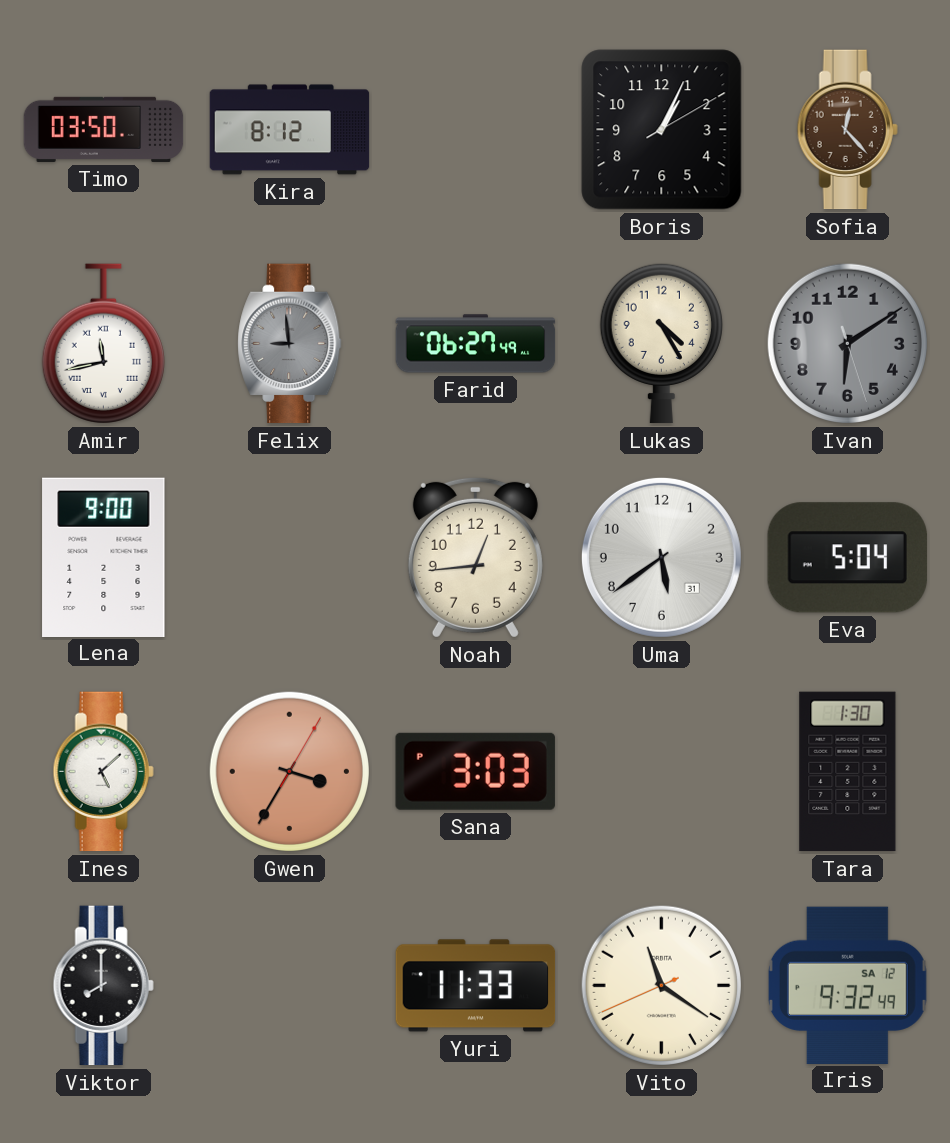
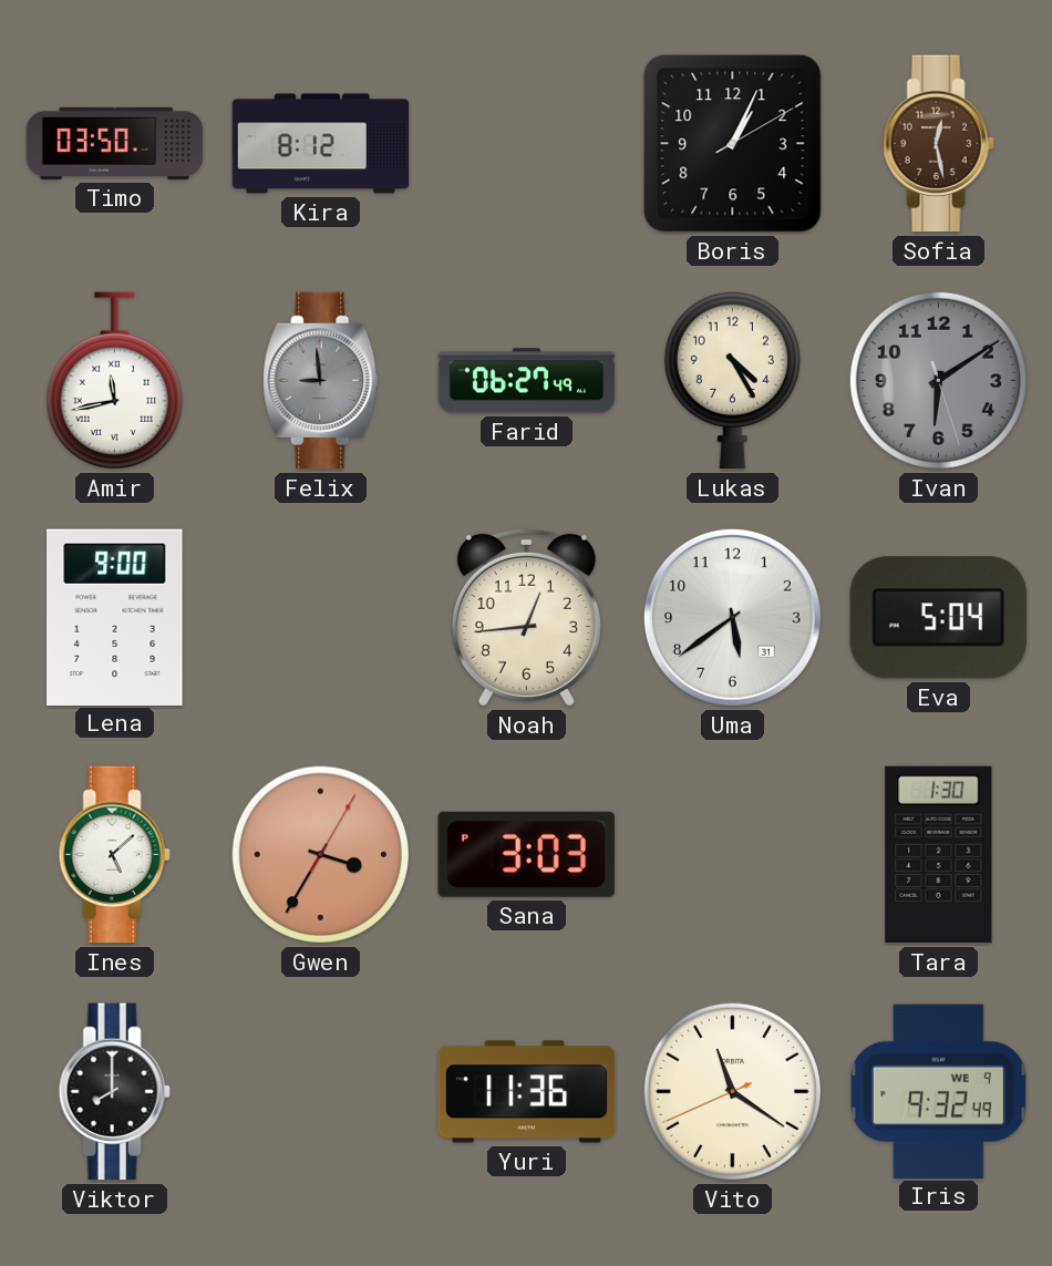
Sofia: 12:23 -> 12:28
Yuri: 11:33 -> 11:36
Iris date: SA 12 -> WE 9
